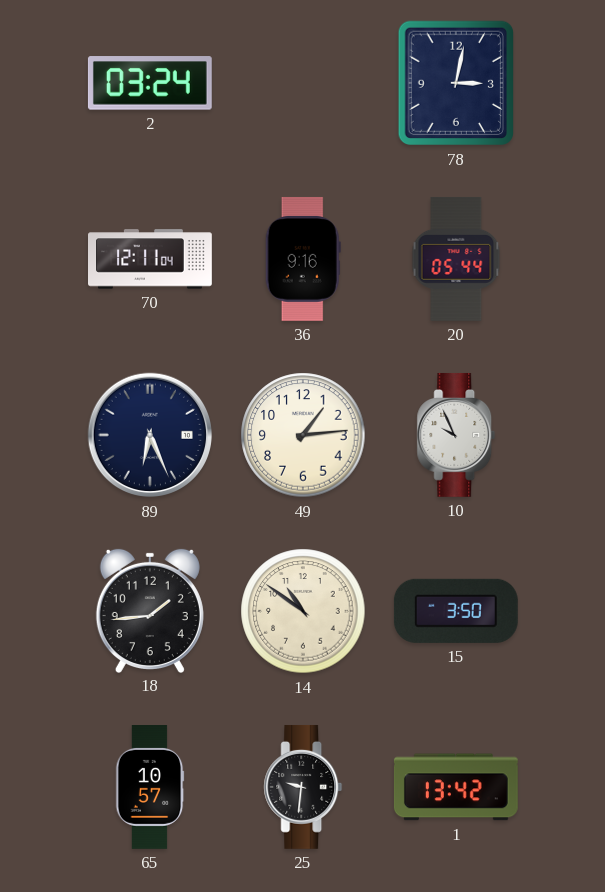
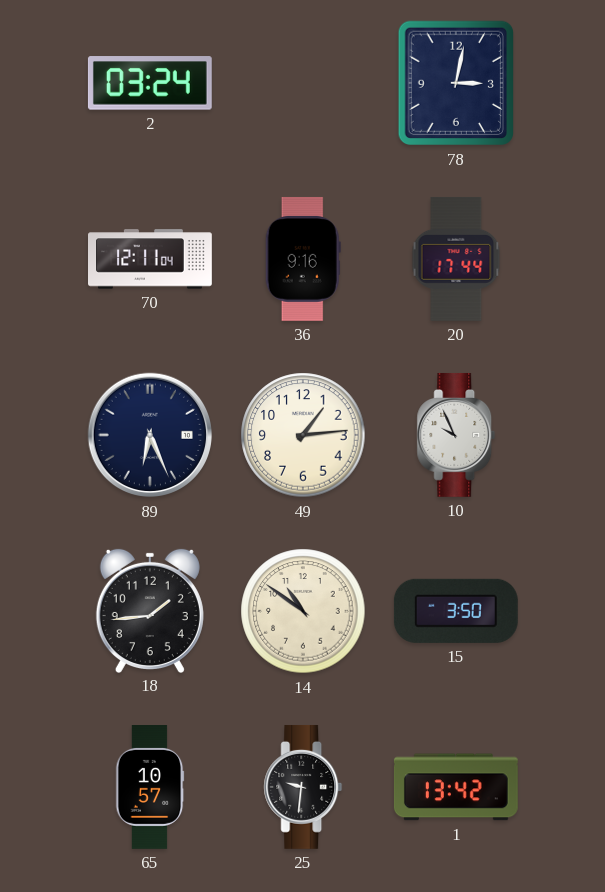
20: 05:44 -> 17:44
